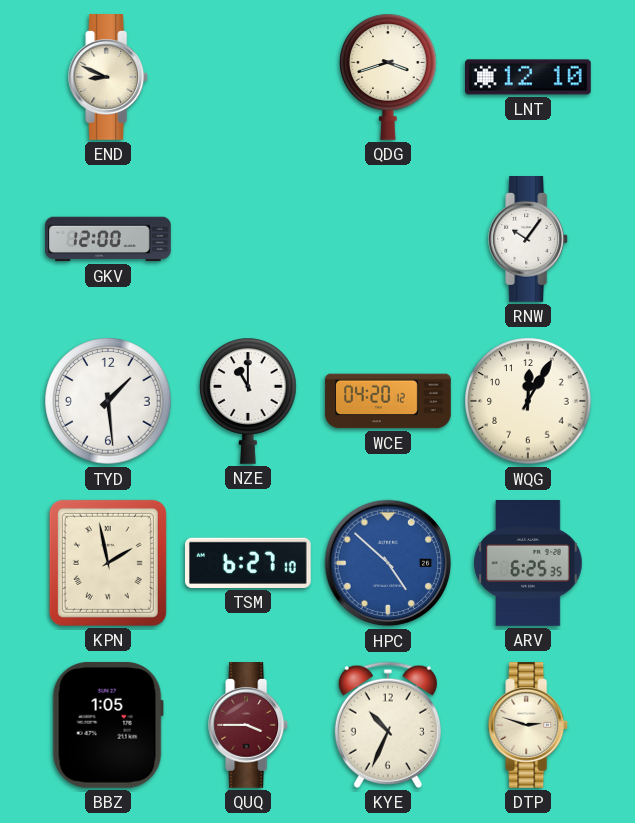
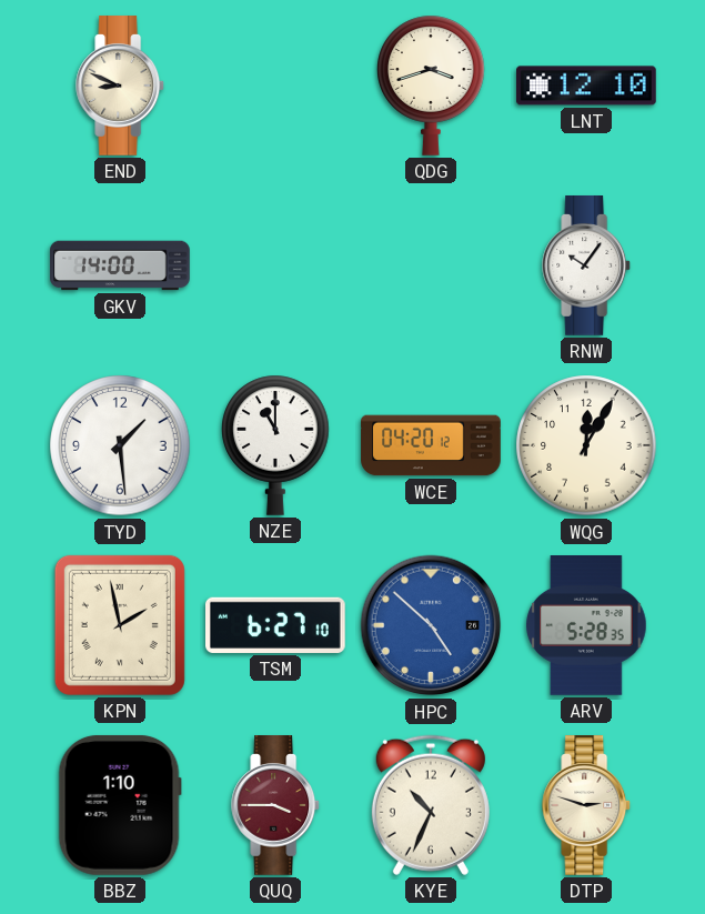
GKV: 12:00 -> 14:00
ARV: 6:25 -> 5:28
BBZ: 1:05 -> 1:10
